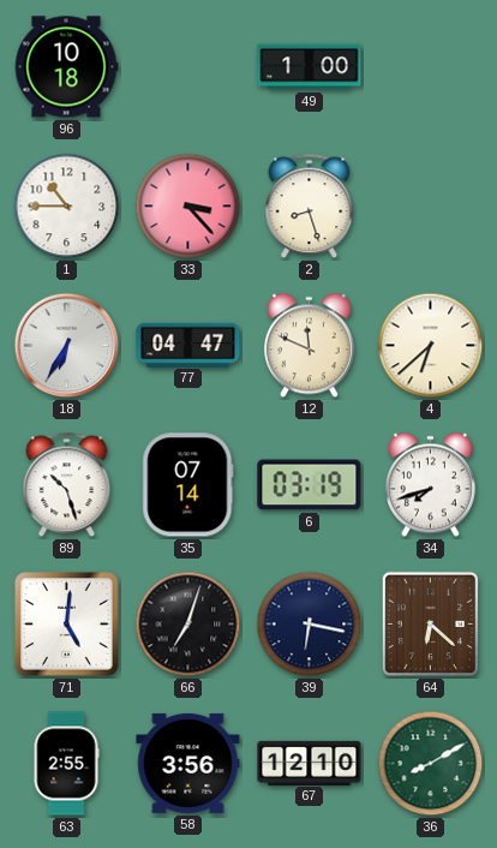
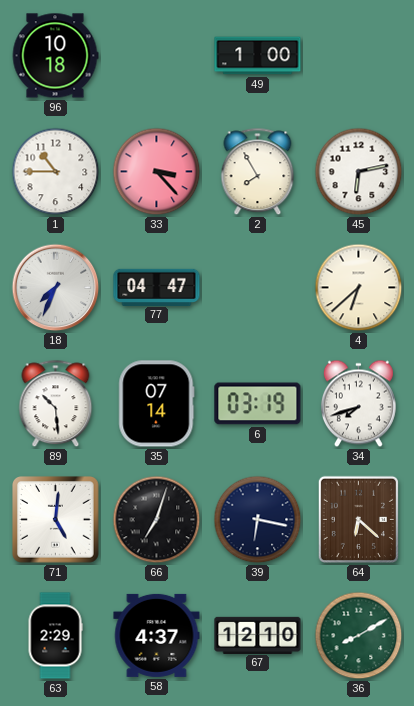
2: 8:27 -> 7:55
45: none -> 6:13
18: 6:35 -> 7:34
12: 11:49 -> none
89: 10:27 -> 10:29
63: 2:55 -> 2:29
58: 3:56 -> 4:37
